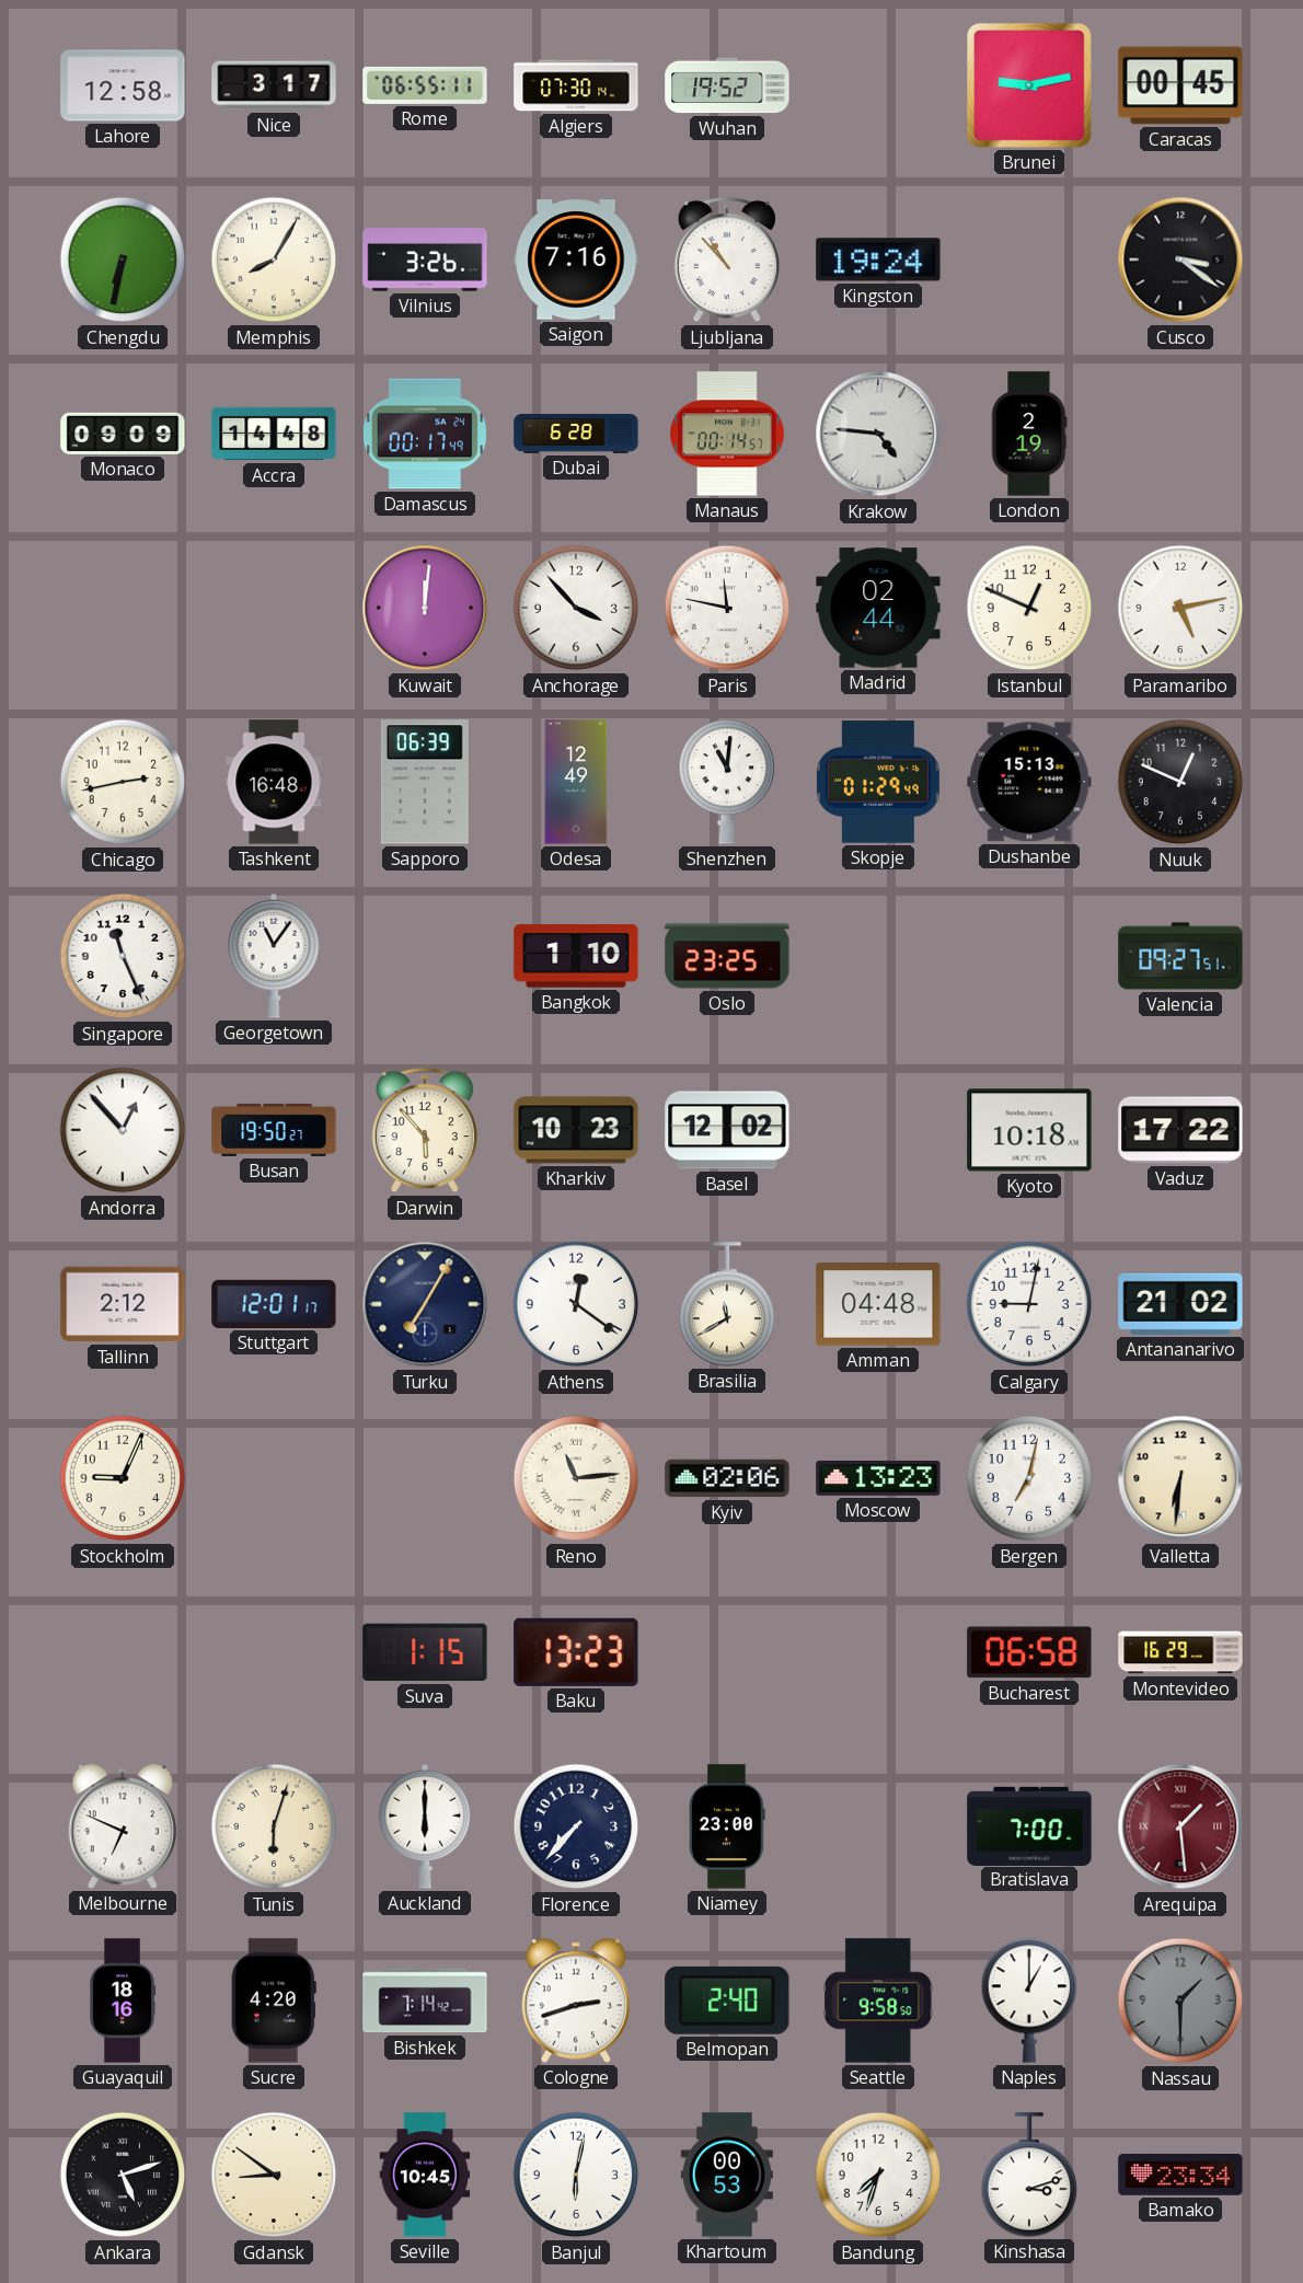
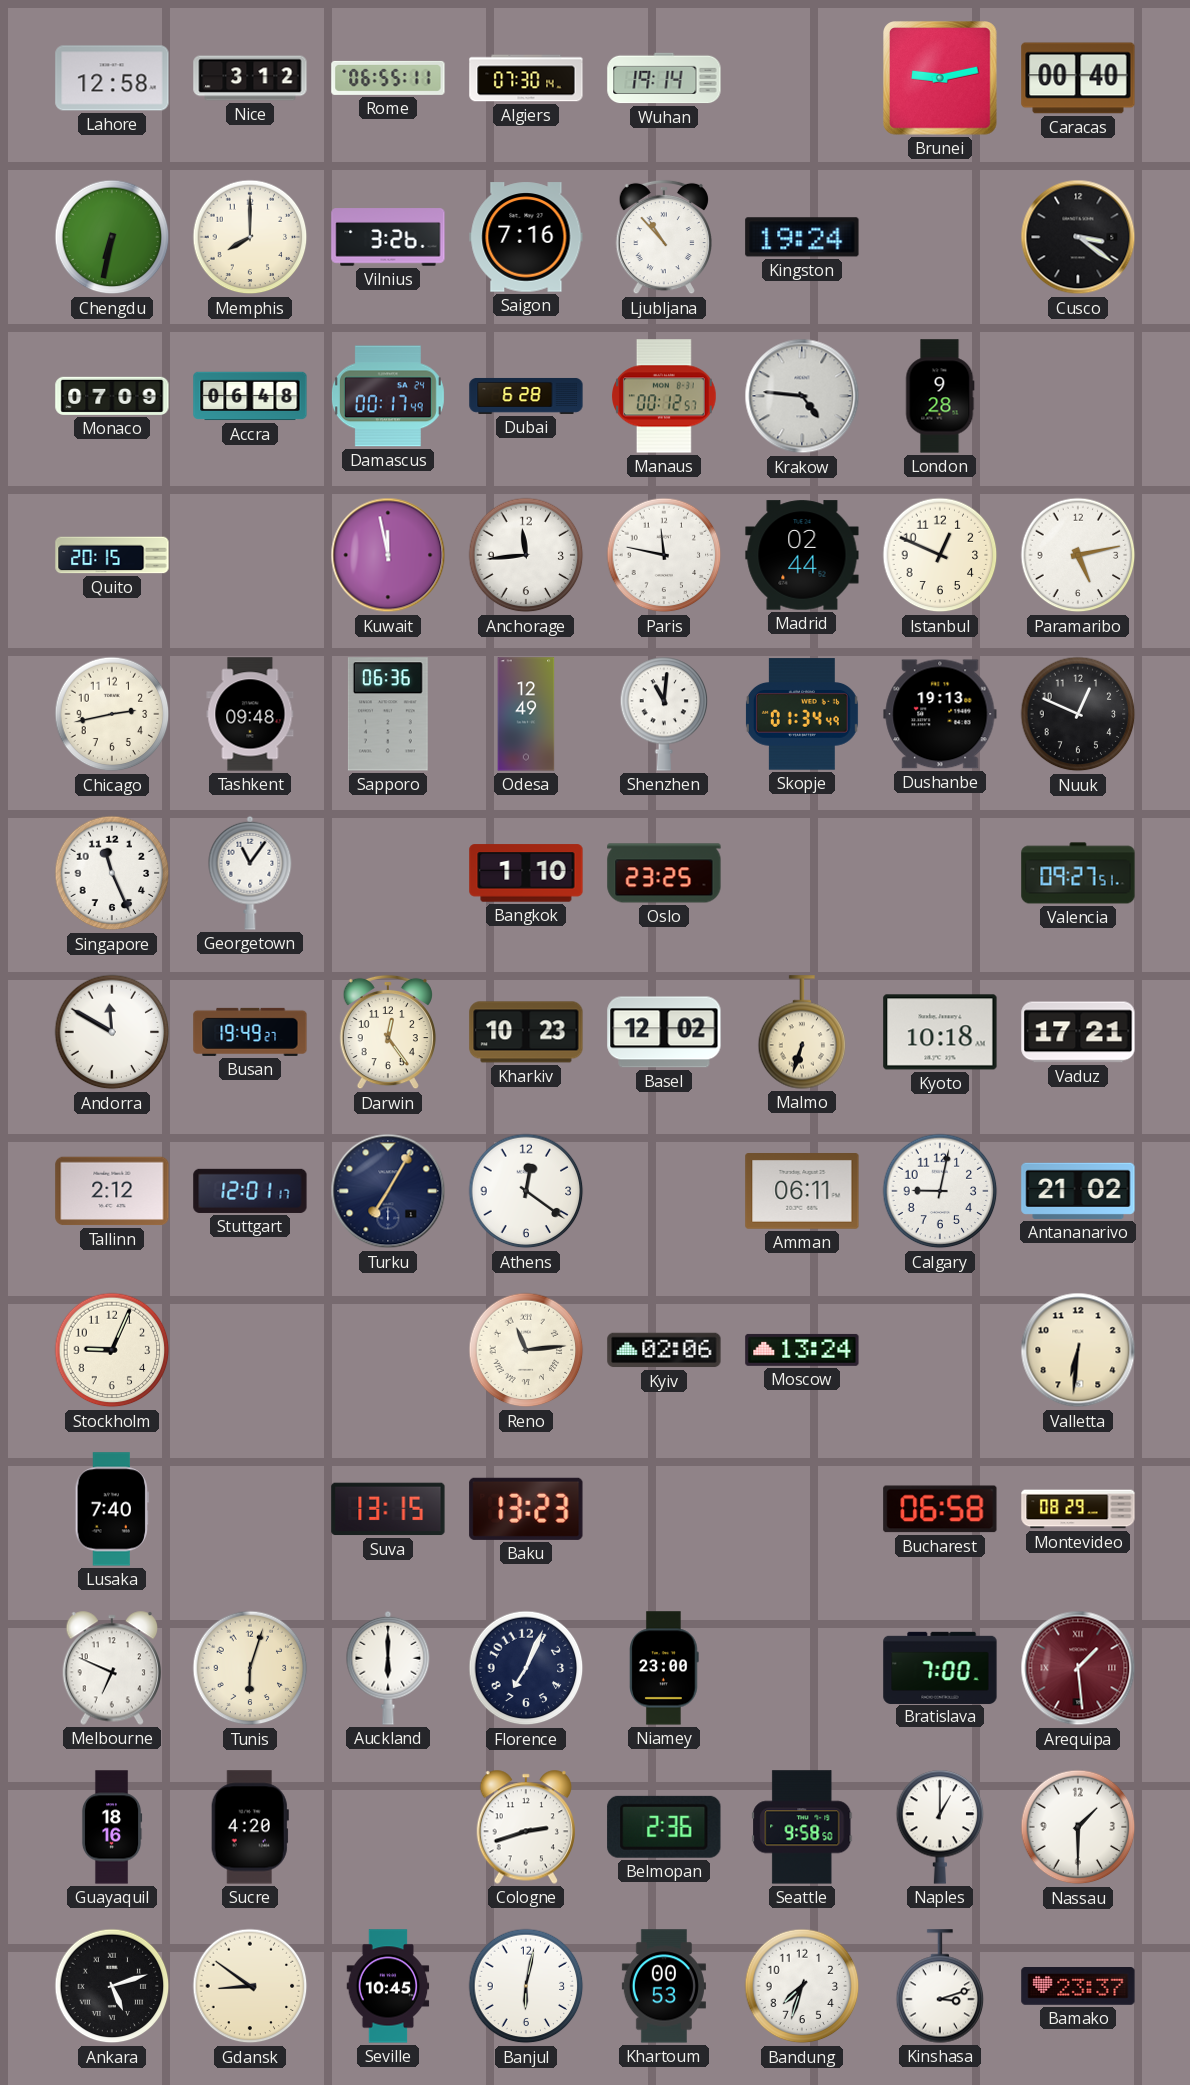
Nice: 3:17 -> 3:12
Wuhan: 19:52 -> 19:14
Caracas: 00:45 -> 00:40
Memphis: 8:05 -> 8:00
Monaco: 09:09 -> 07:09
Accra: 14:48 -> 06:48
Manaus: 00:14 -> 00:12
London: 2:19 -> 9:28
Quito: none -> 20:15
Kuwait: 12:01 -> 11:58
Anchorage: 3:53 -> 11:44
Tashkent: 16:48 -> 09:48
Sapporo: 06:39 -> 06:36
Skopje: 01:29 -> 01:34
Dushanbe: 15:13 -> 19:13
Andorra: 12:53 -> 11:50
Busan: 19:50 -> 19:49
Darwin: 5:53 -> 12:24
Malmo: none -> 6:33
Vaduz: 17:22 -> 17:21
Brasilia: 11:40 -> none
Amman: 04:48 -> 06:11
Moscow: 13:23 -> 13:24
Bergen: 7:02 -> none
Lusaka: none -> 7:40
Suva: 1:15 -> 13:15
Montevideo: 16:29 -> 08:29
Florence: 7:37 -> 7:04
Bishkek: 7:14 -> none
Belmopan: 2:40 -> 2:36
Nassau dial: grey -> white
Bamako: 23:34 -> 23:37
